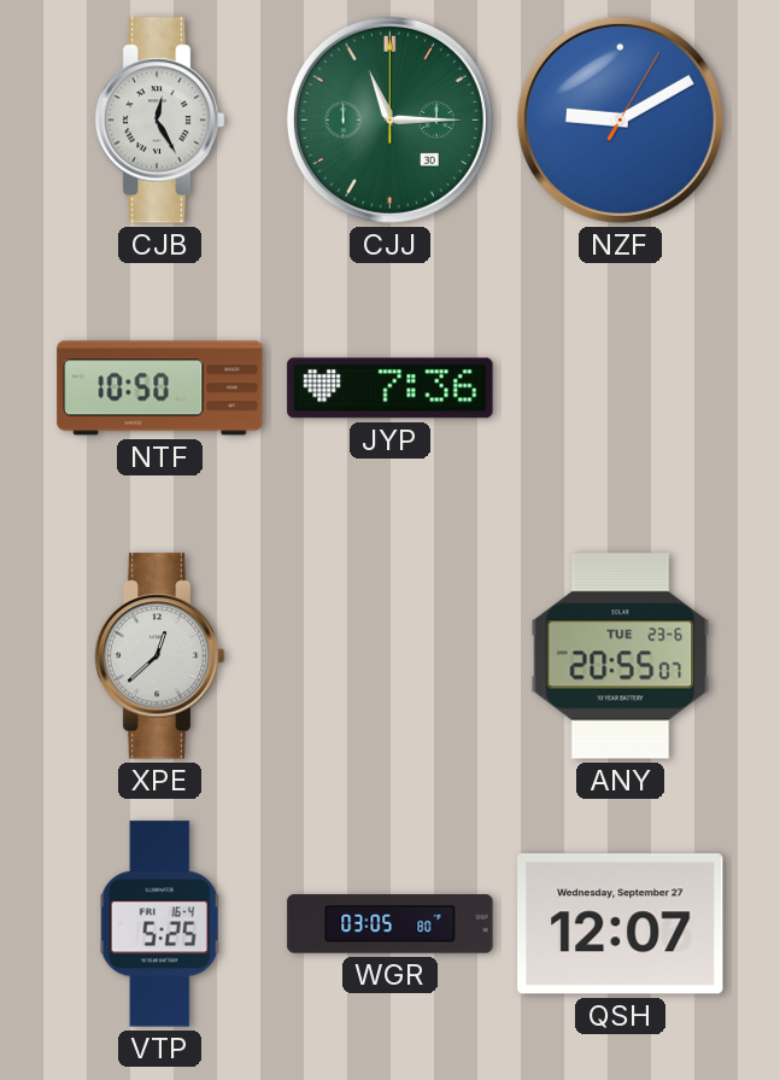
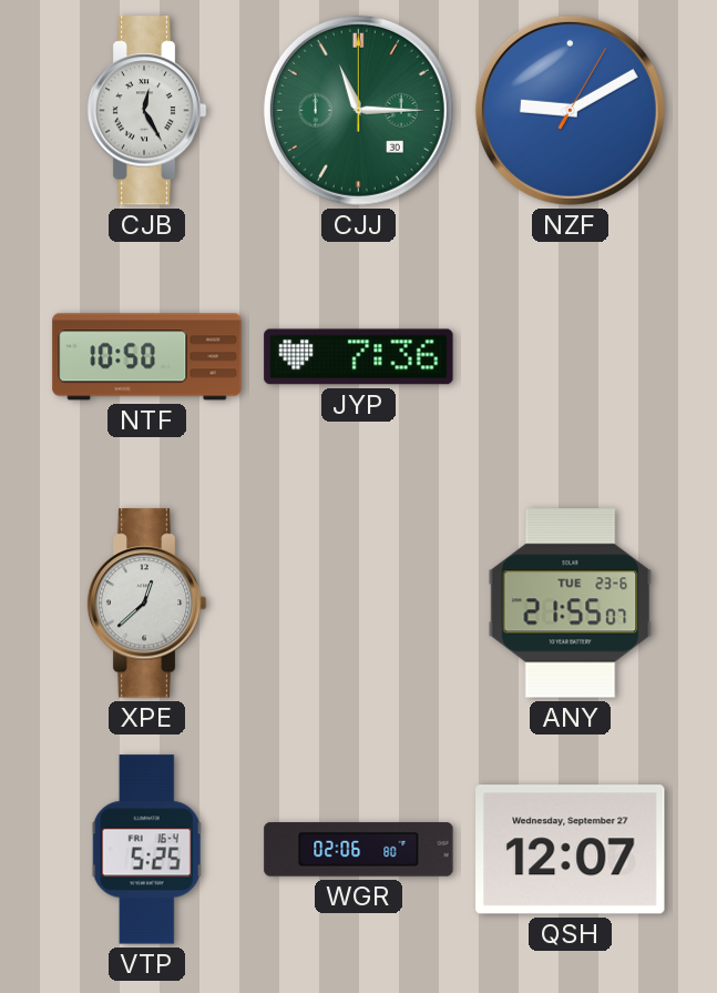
ANY: 20:55 -> 21:55
WGR: 03:05 -> 02:06
